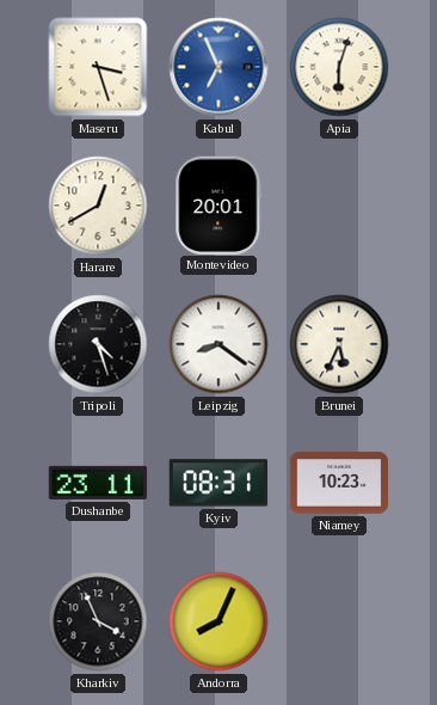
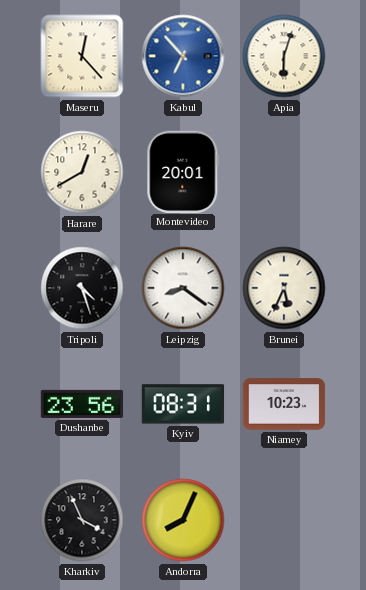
Maseru: 3:27 -> 12:23
Kabul: 6:56 -> 6:53
Dushanbe: 23:11 -> 23:56
